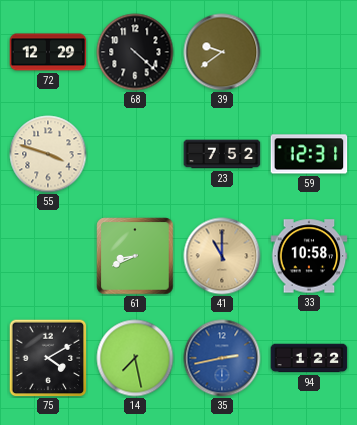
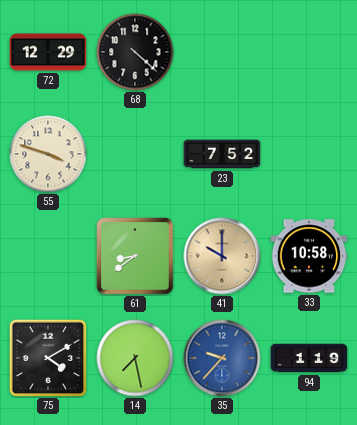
39: 9:39 -> none
59: 12:31 -> none
61: 8:41 -> 8:39
41: 11:00 -> 10:00
35: 2:43 -> 9:37
94: 1:22 -> 1:19
